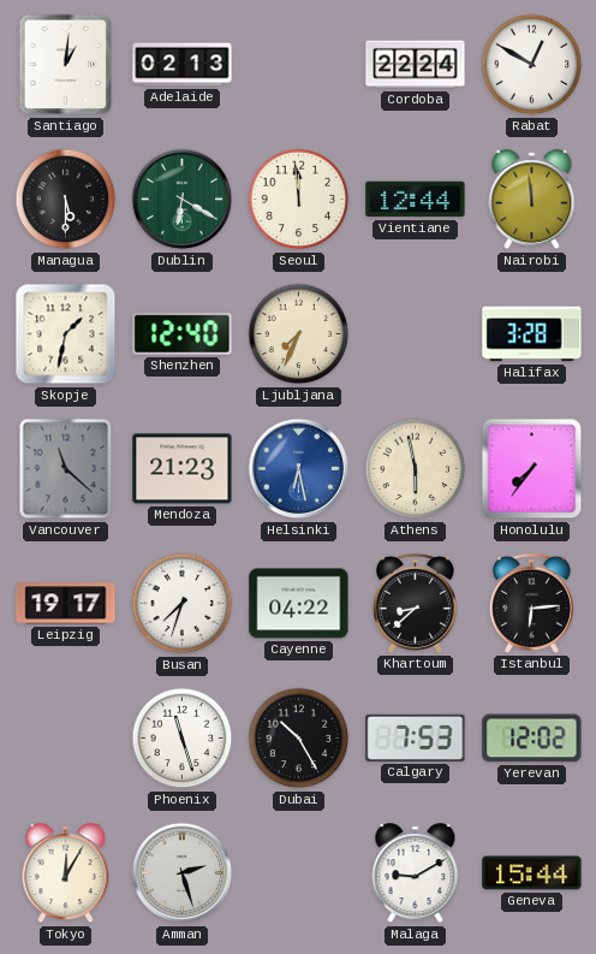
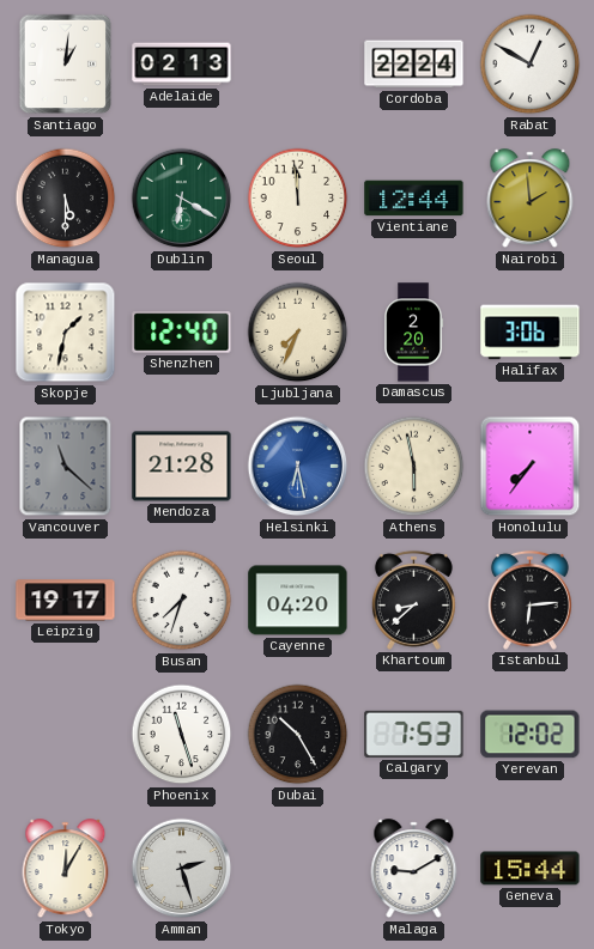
Nairobi: 11:59 -> 1:59
Damascus: none -> 2:20
Halifax: 3:28 -> 3:06
Mendoza: 21:23 -> 21:28
Cayenne: 04:22 -> 04:20
